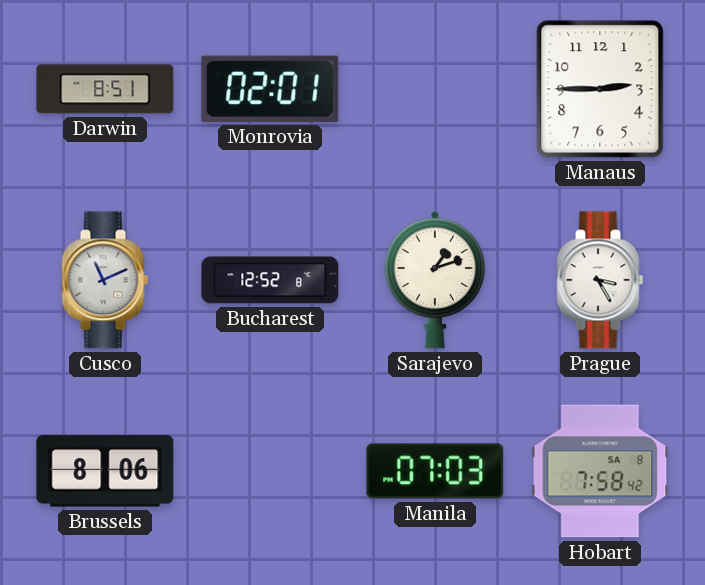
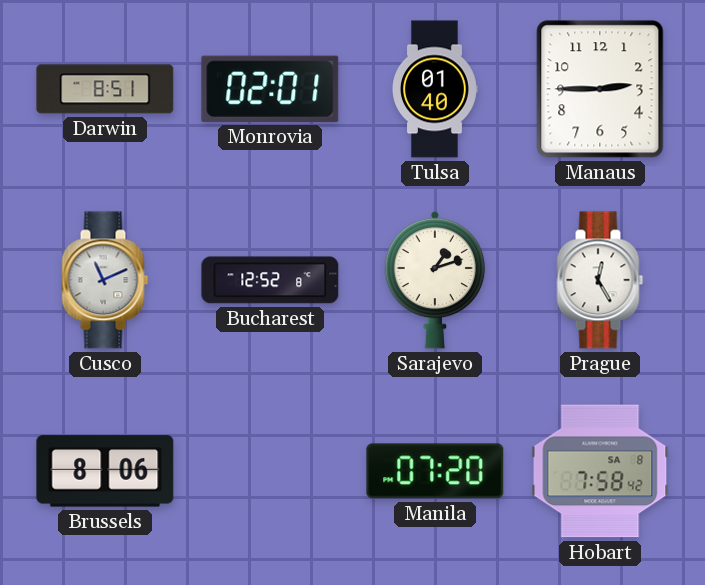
Tulsa: none -> 01:40
Prague: 3:25 -> 12:25
Manila: 07:03 -> 07:20
